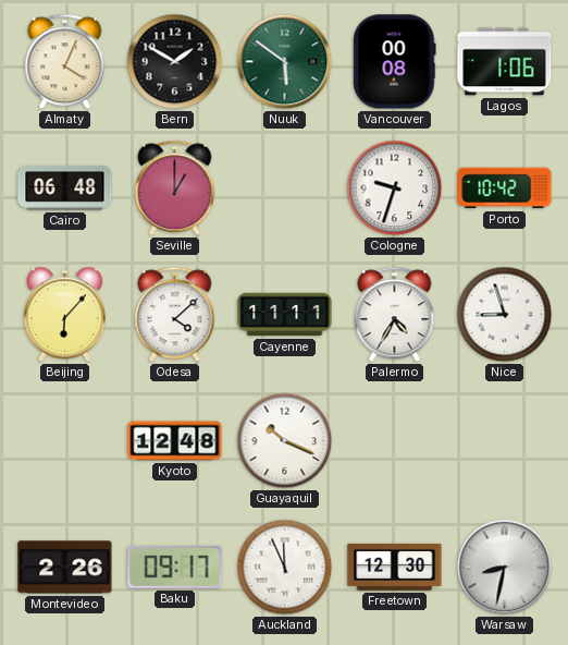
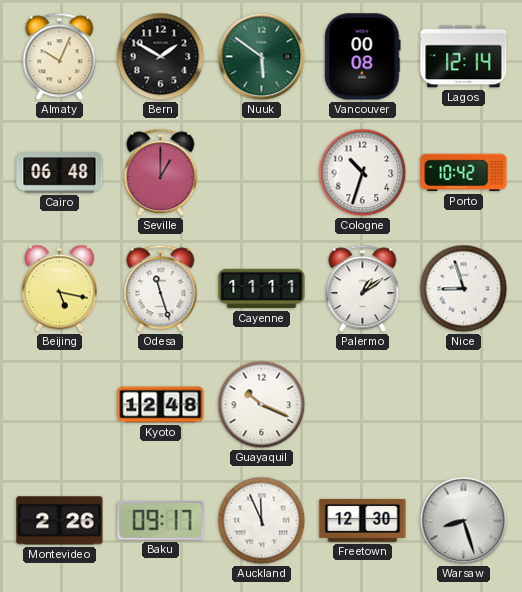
Almaty: 4:04 -> 10:04
Lagos: 1:06 -> 12:14
Cologne: 9:33 -> 10:33
Beijing: 6:07 -> 5:17
Odesa: 4:08 -> 11:27
Palermo: 4:35 -> 1:09
Warsaw: 8:32 -> 8:27
